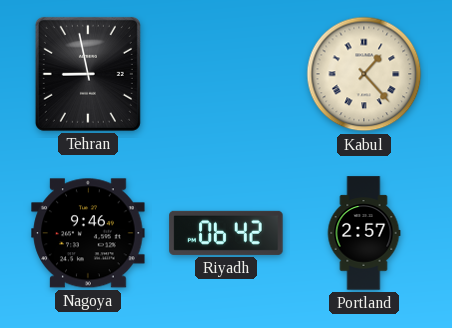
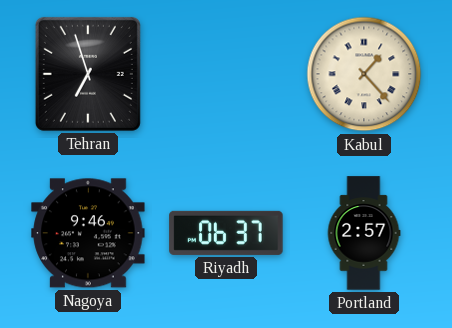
Tehran: 8:58 -> 6:57
Riyadh: 06:42 -> 06:37
